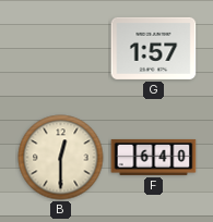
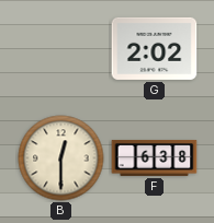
G: 1:57 -> 2:02
F: 6:40 -> 6:38
